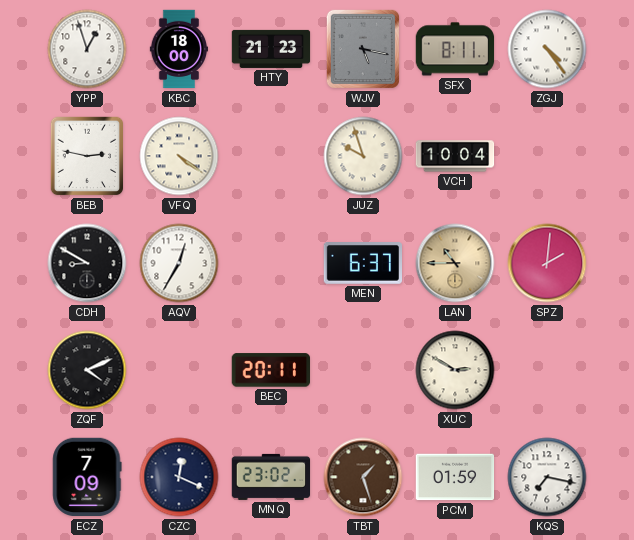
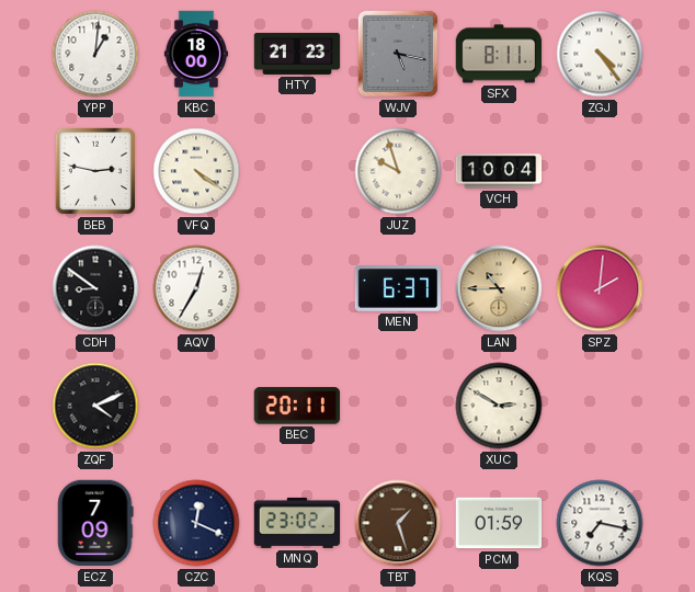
YPP: 12:57 -> 1:01
CDH: 8:50 -> 8:51
